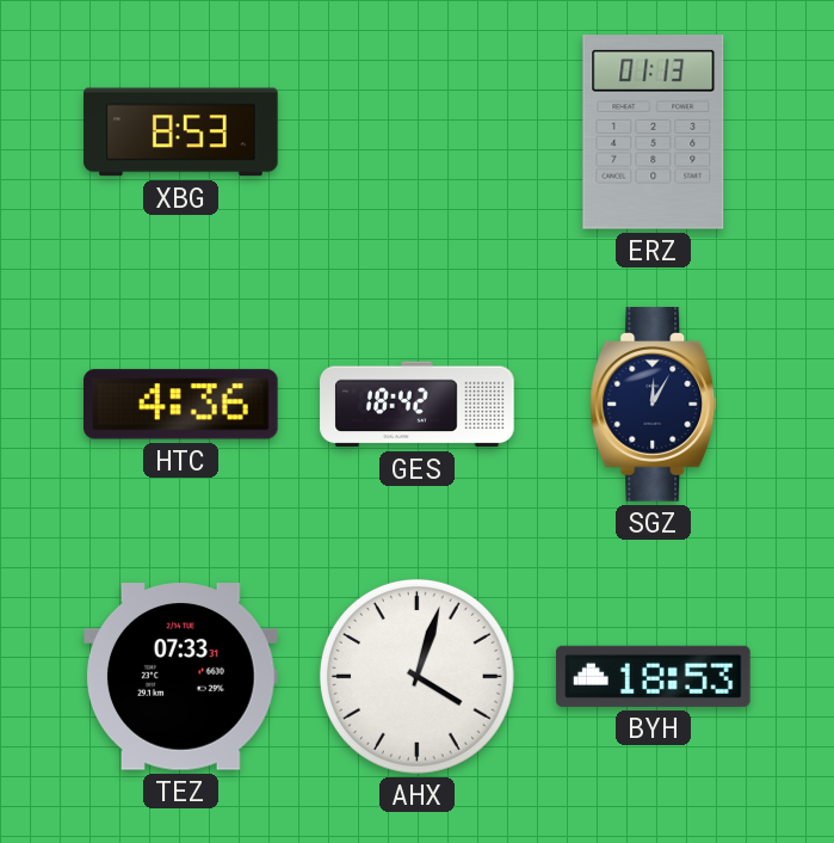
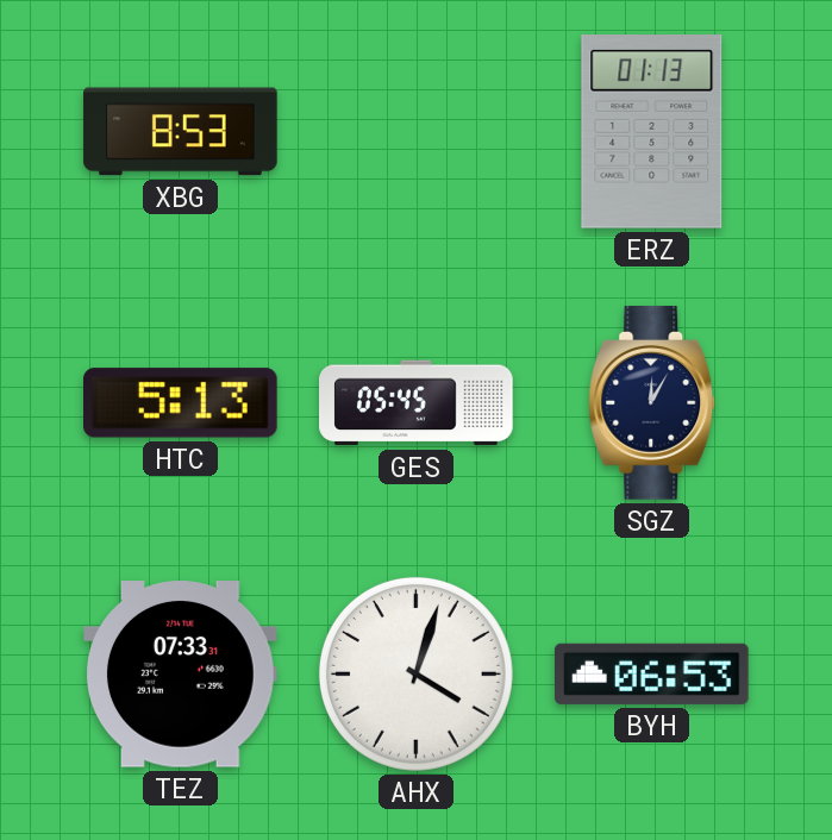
HTC: 4:36 -> 5:13
GES: 18:42 -> 05:45
BYH: 18:53 -> 06:53
